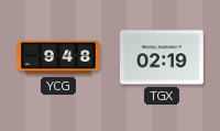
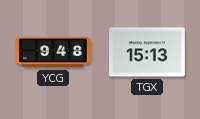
TGX: 02:19 -> 15:13
